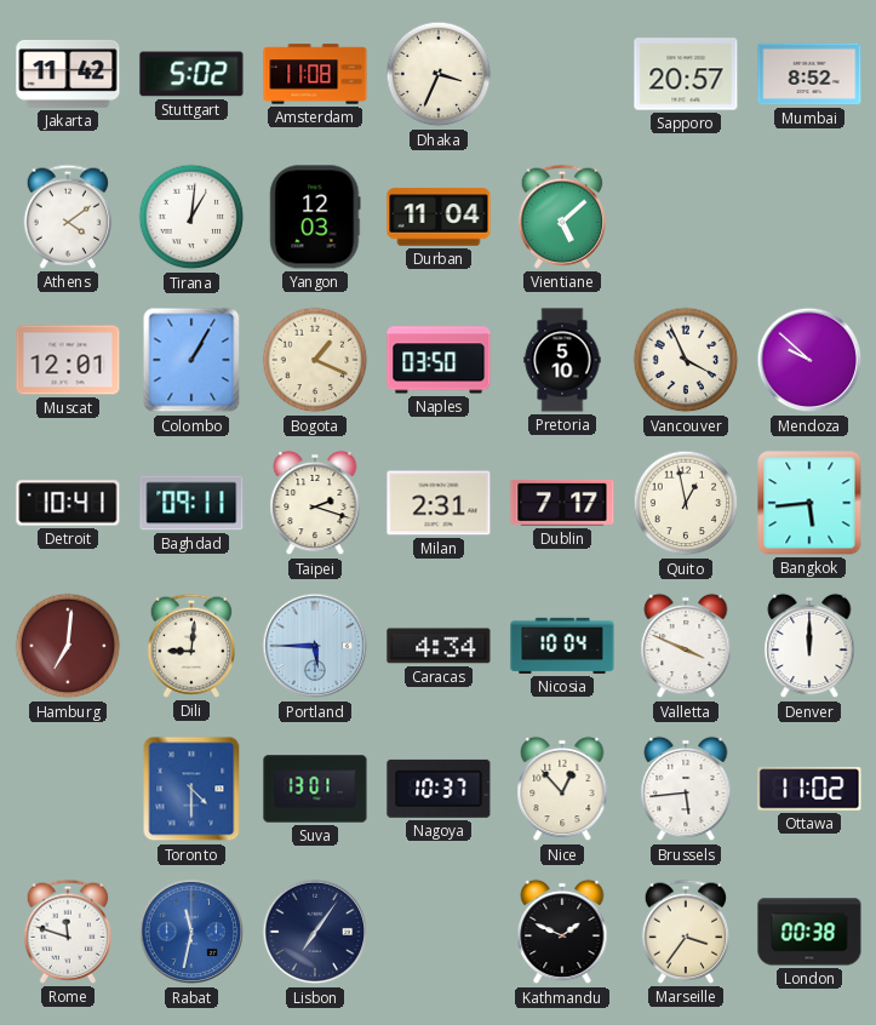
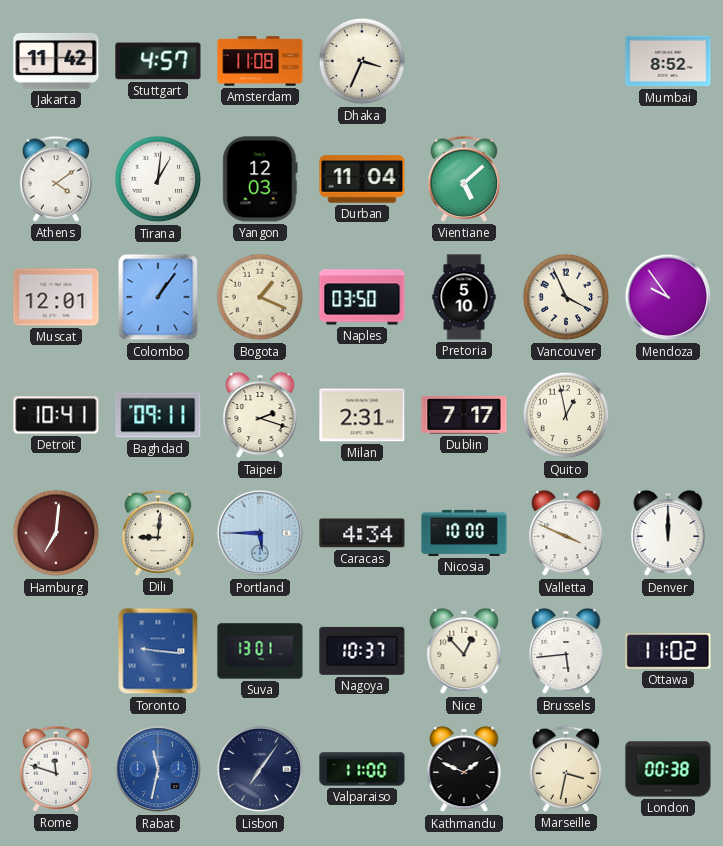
Stuttgart: 5:02 -> 4:57
Sapporo: 20:57 -> none
Colombo: 1:05 -> 1:06
Mendoza: 9:52 -> 9:54
Bangkok: 5:44 -> none
Nicosia: 10:04 -> 10:00
Toronto: 4:30 -> 9:16
Valparaiso: none -> 11:00
Marseille: 3:36 -> 3:32
